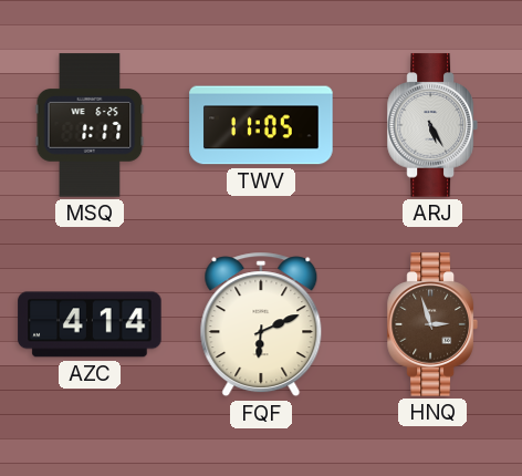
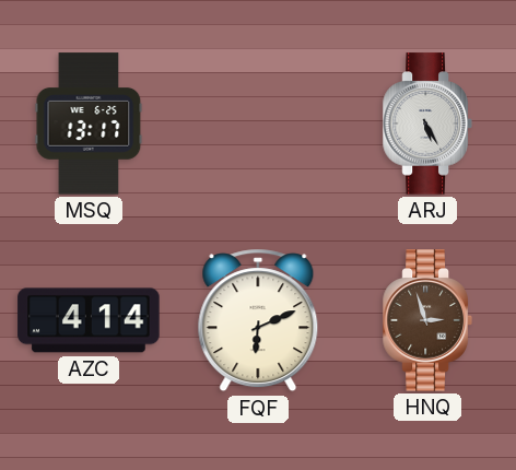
MSQ: 1:17 -> 13:17
TWV: 11:05 -> none
